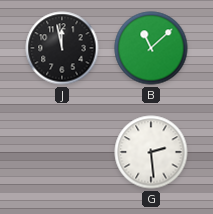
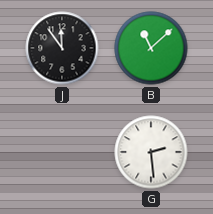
J: 11:58 -> 11:54
